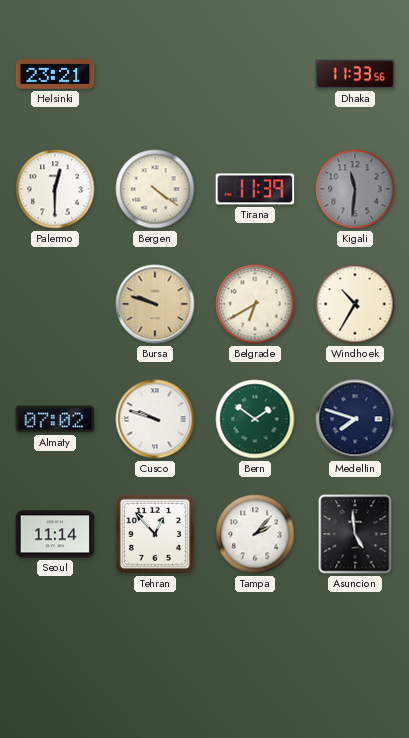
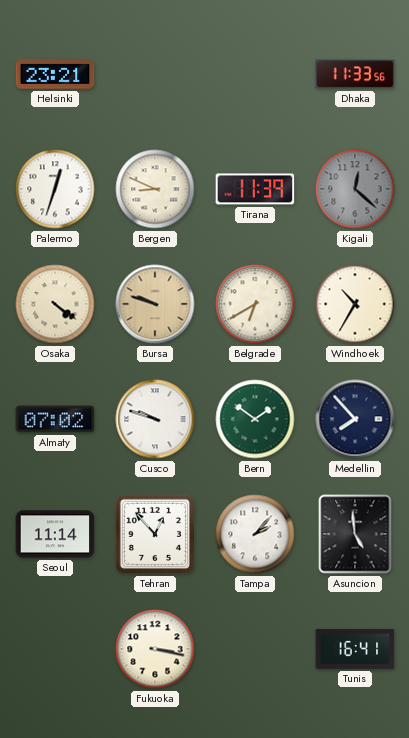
Palermo: 12:30 -> 12:33
Bergen: 4:21 -> 8:49
Kigali: 11:31 -> 12:22
Osaka: none -> 4:21
Medellin: 7:48 -> 7:53
Fukuoka: none -> 3:17
Tunis: none -> 16:41
